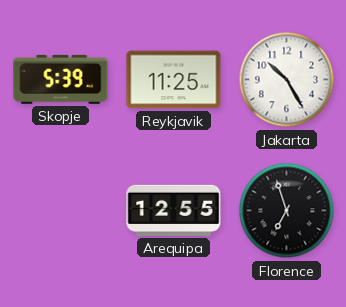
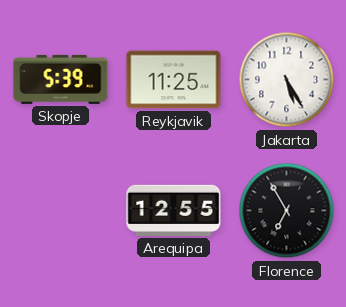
Jakarta: 10:25 -> 5:25
Florence: 6:57 -> 6:55
